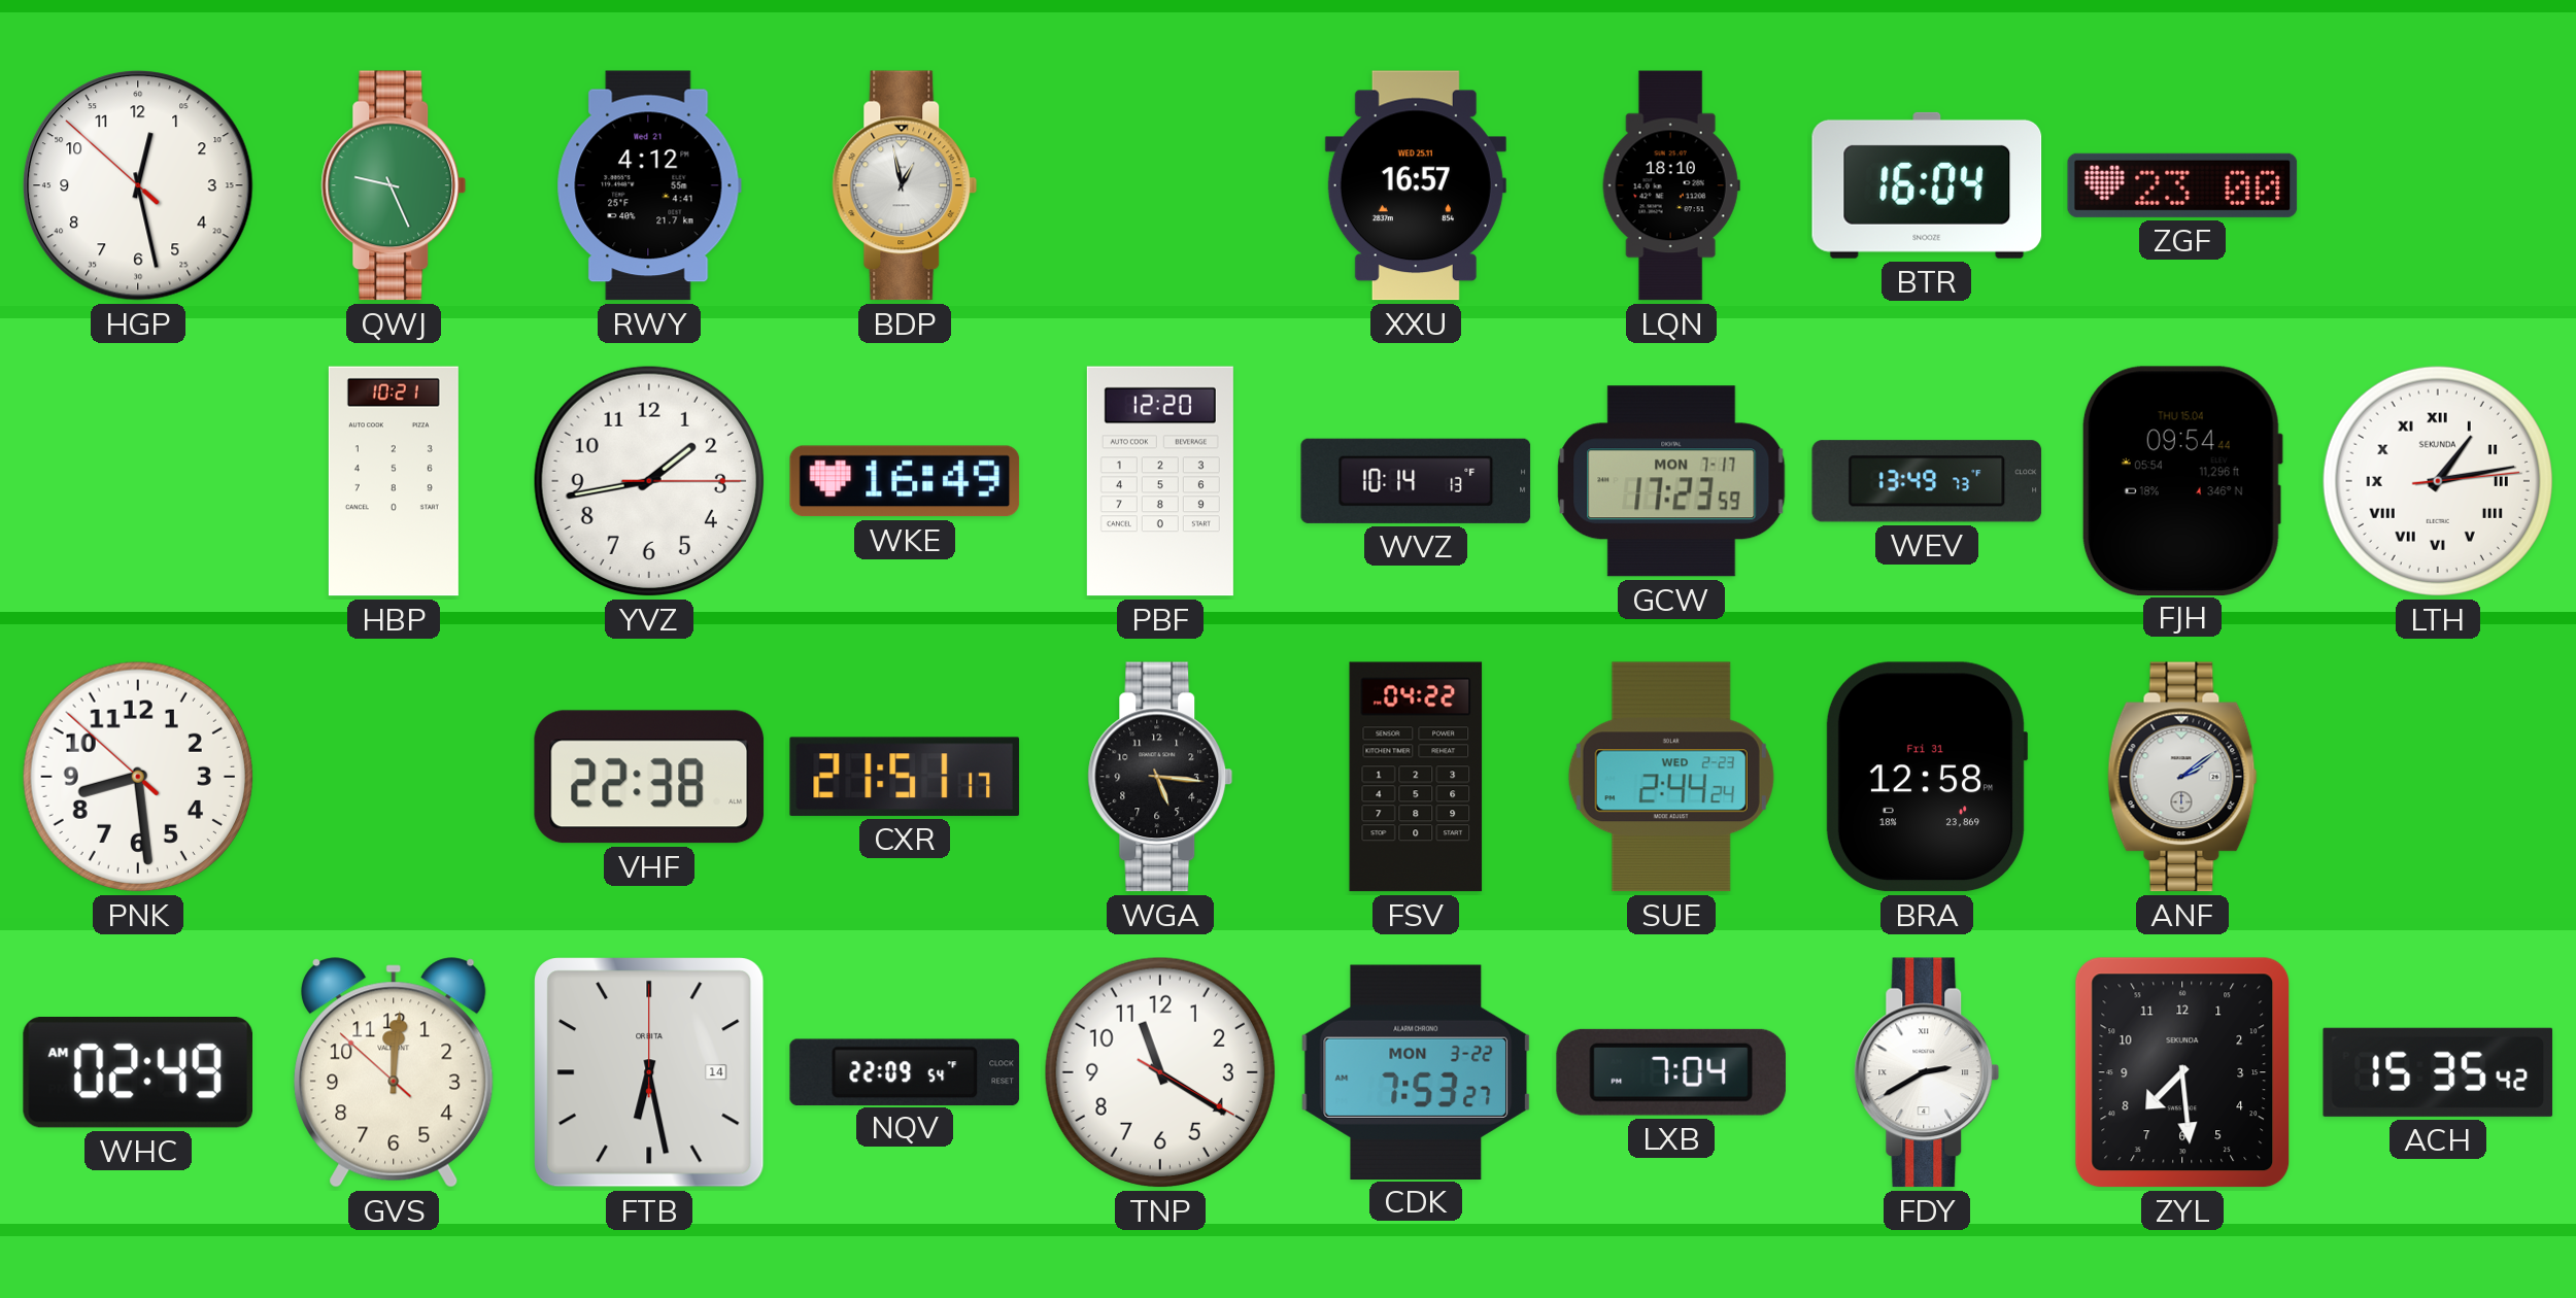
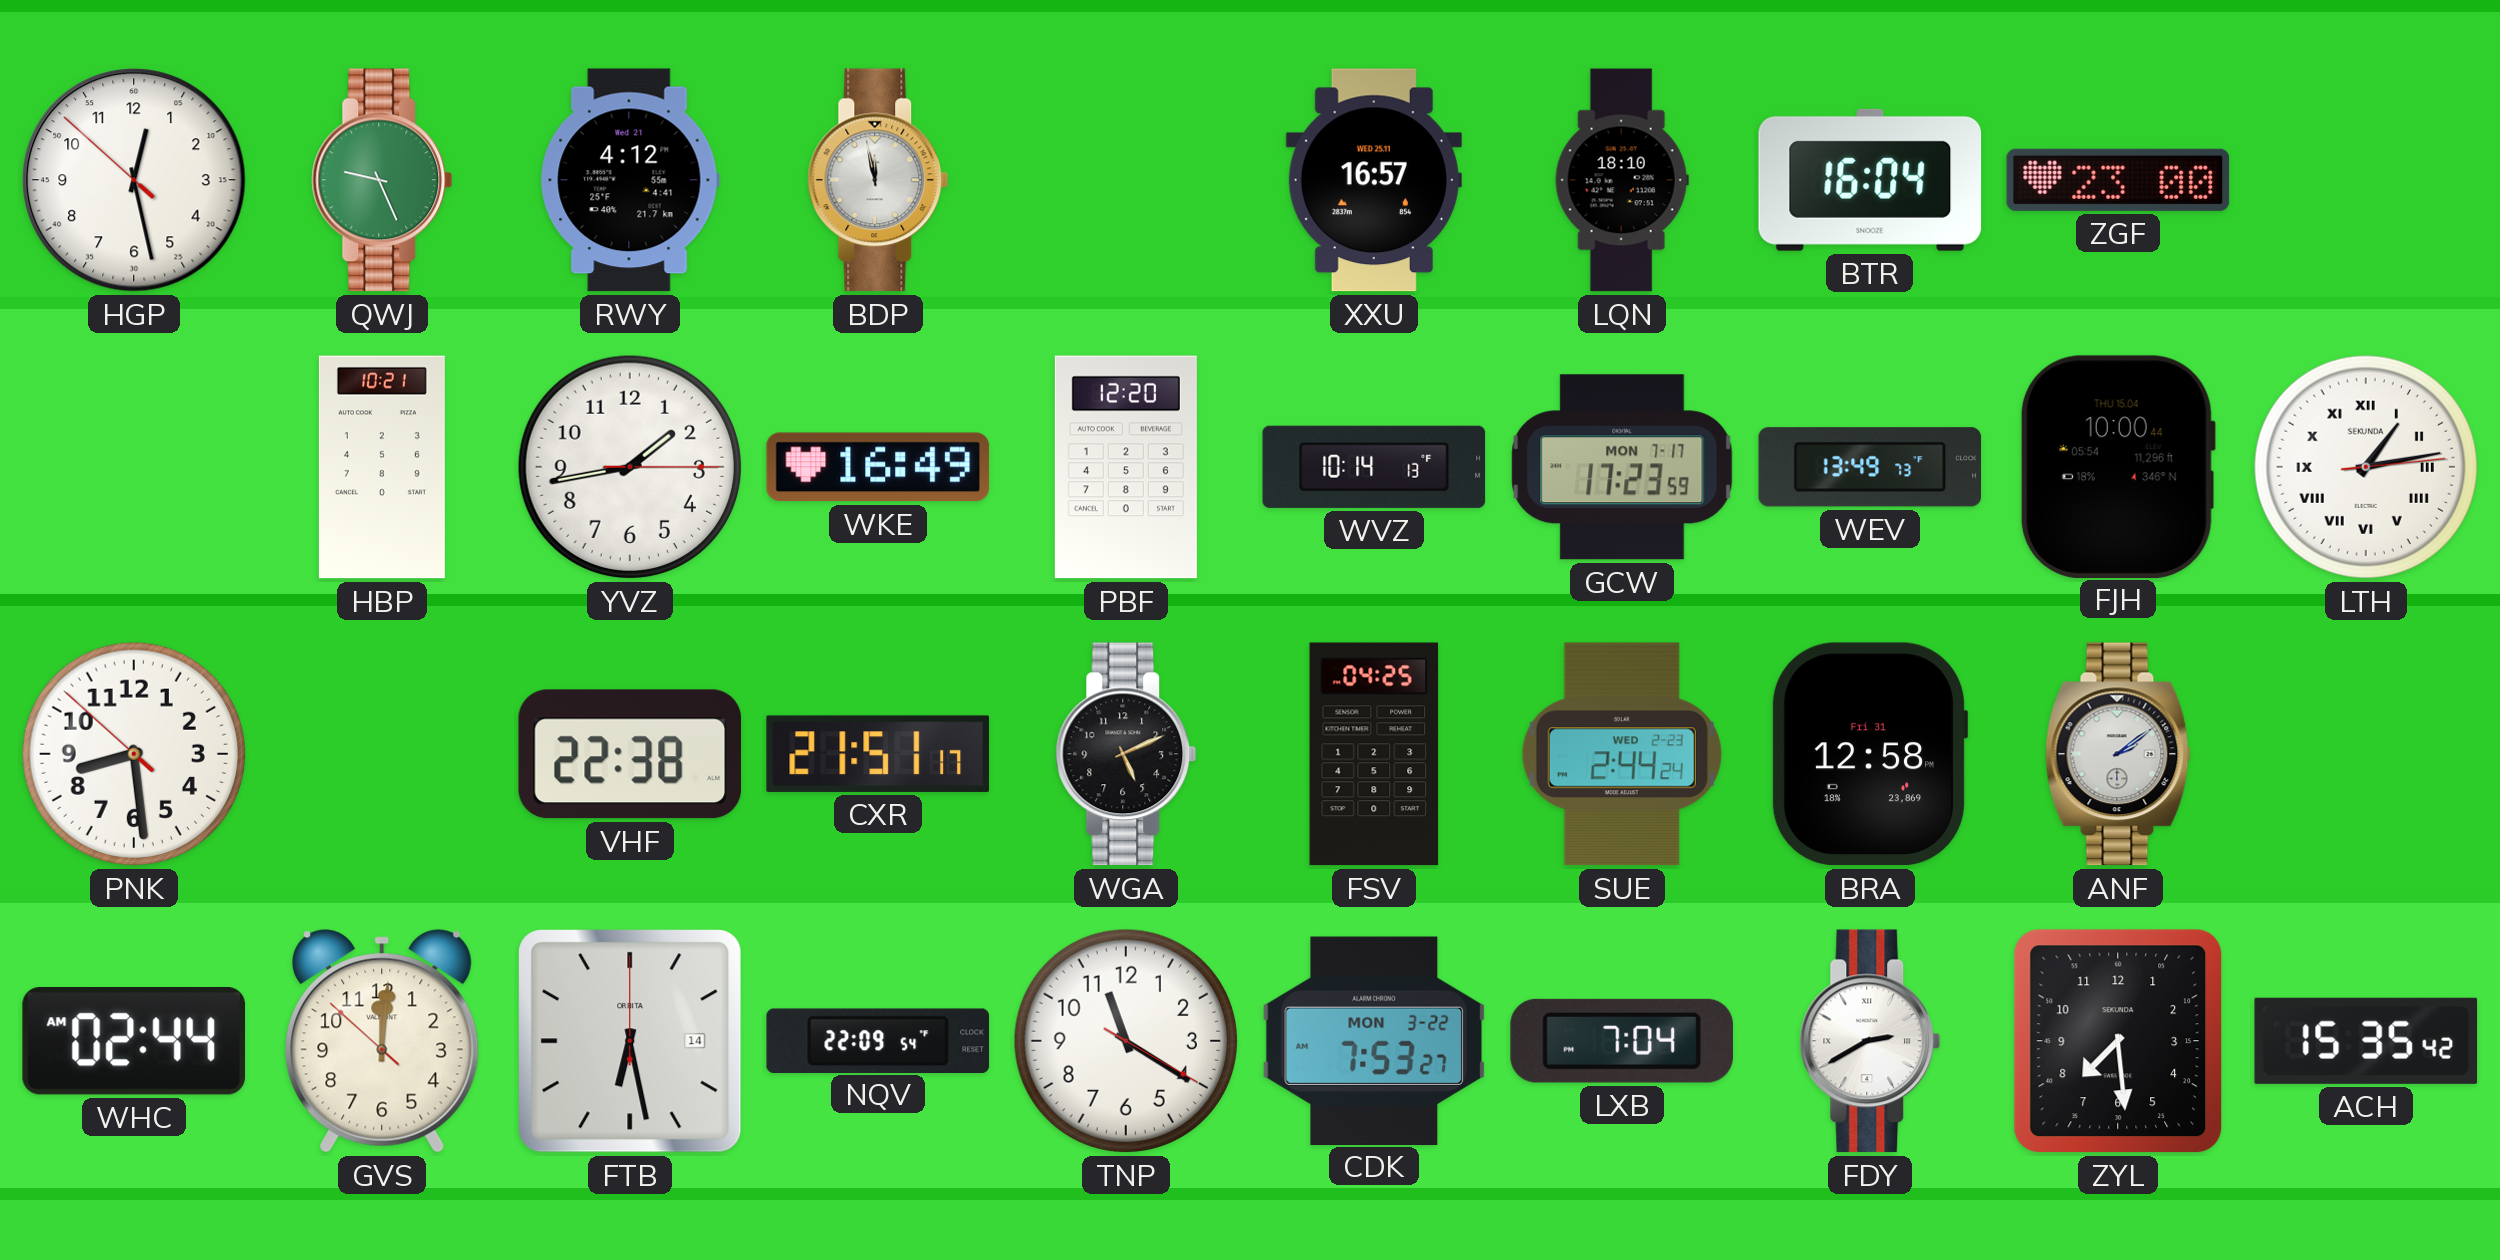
BDP: 12:58 -> 11:58
FJH: 09:54 -> 10:00
WGA: 5:16 -> 5:11
FSV: 04:22 -> 04:25
WHC: 02:49 -> 02:44
